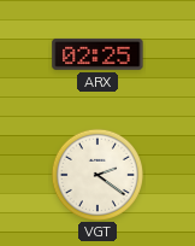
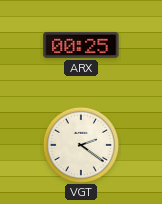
ARX: 02:25 -> 00:25
